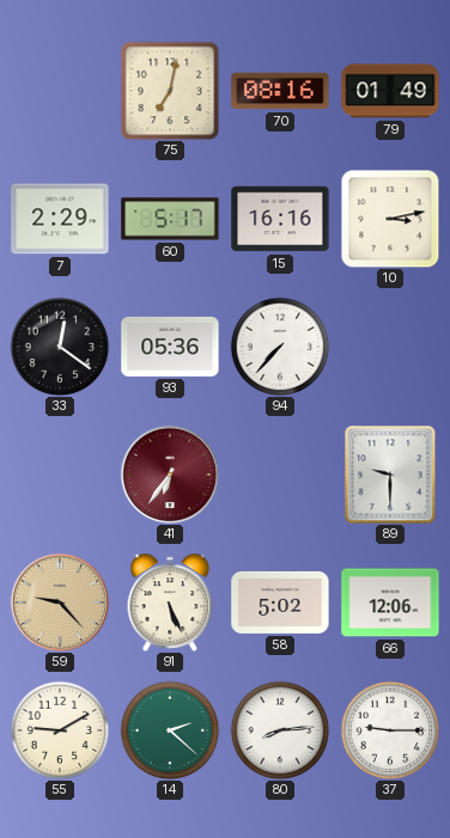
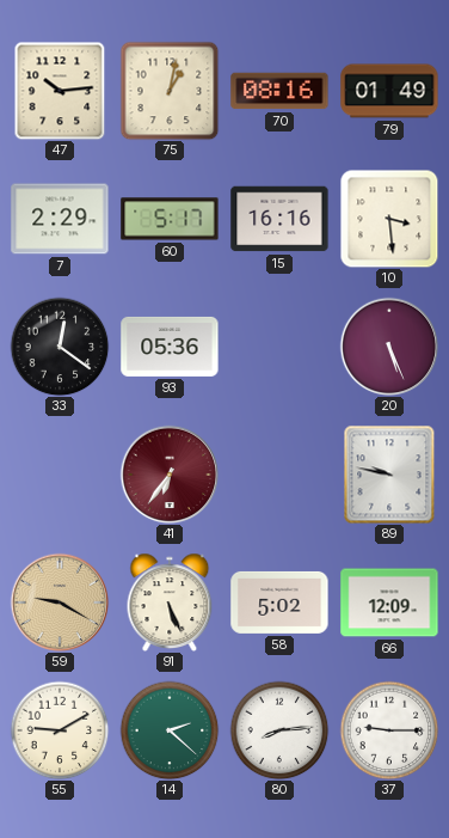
47: none -> 10:14
75: 7:02 -> 1:02
10: 3:13 -> 3:29
94: 7:37 -> none
20: none -> 5:26
89: 9:30 -> 9:47
59: 9:23 -> 9:20
66: 12:06 -> 12:09
